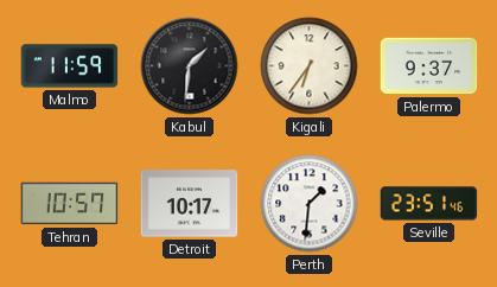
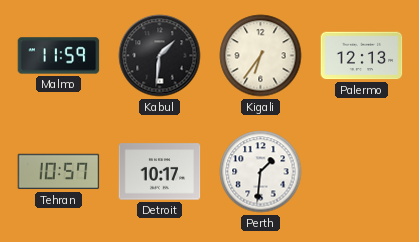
Palermo: 9:37 -> 12:13
Seville: 23:51 -> none
